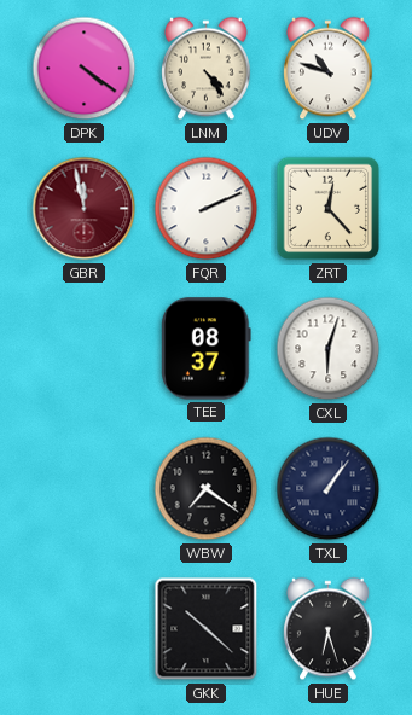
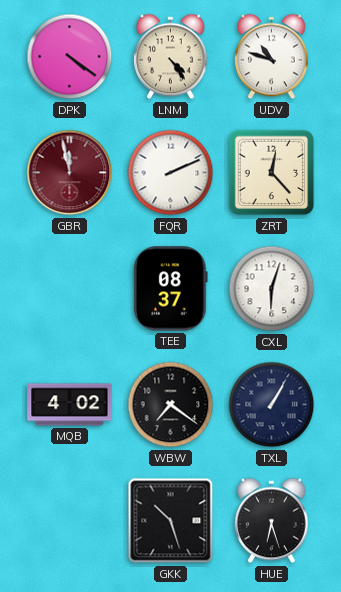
MQB: none -> 4:02
TXL: 1:06 -> 1:05
GKK: 10:22 -> 10:27
